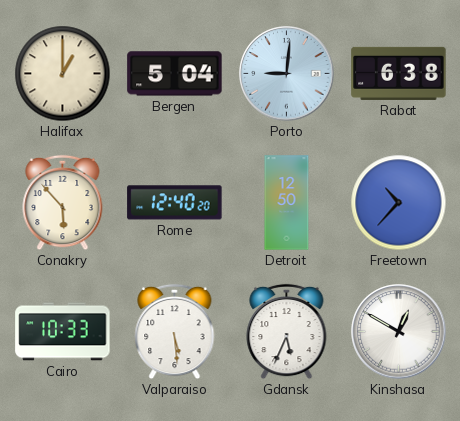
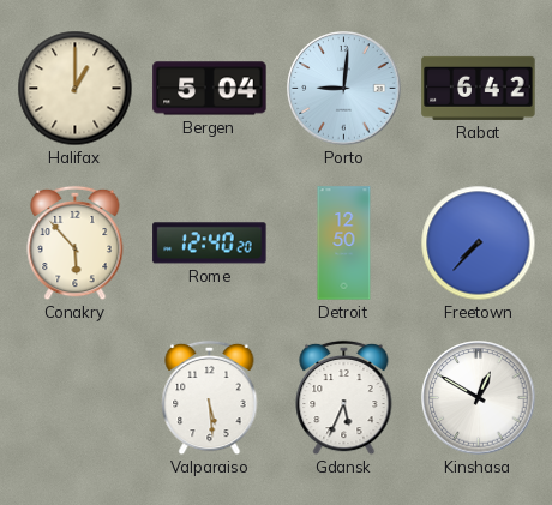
Rabat: 6:38 -> 6:42
Freetown: 10:37 -> 7:37
Cairo: 10:33 -> none
